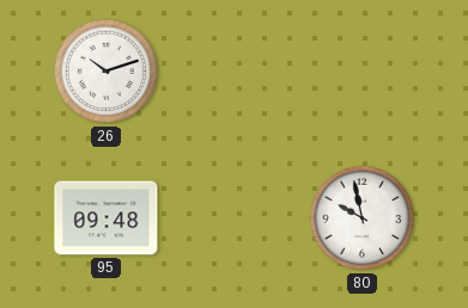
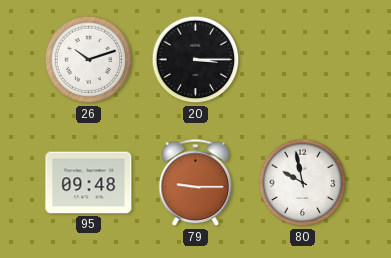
20: none -> 3:15
79: none -> 9:15
